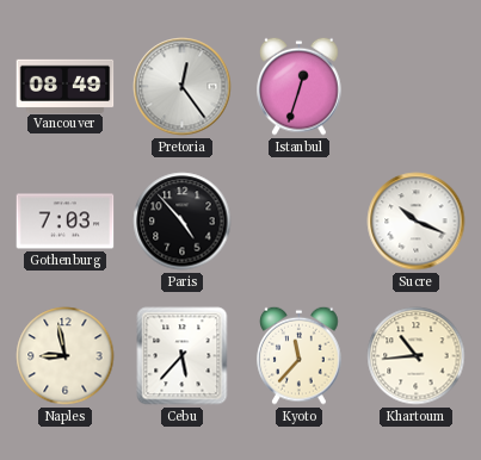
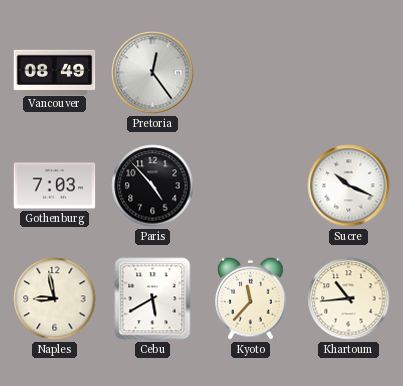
Istanbul: 12:33 -> none
Cebu: 5:37 -> 5:40
